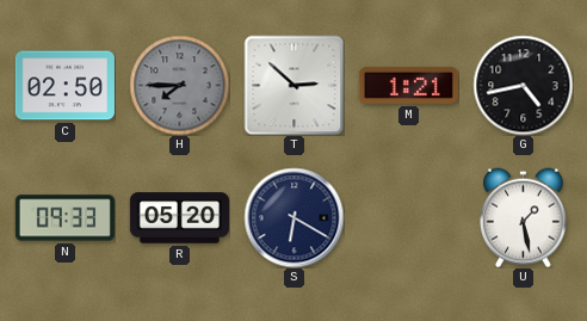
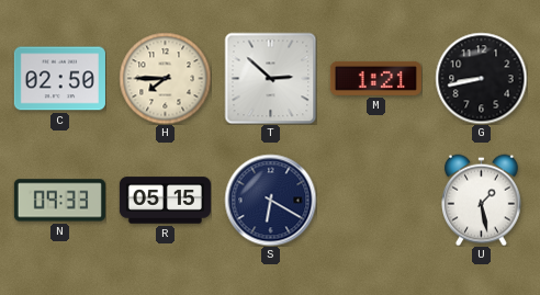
H dial: grey -> cream
G: 4:43 -> 8:43
R: 05:20 -> 05:15
